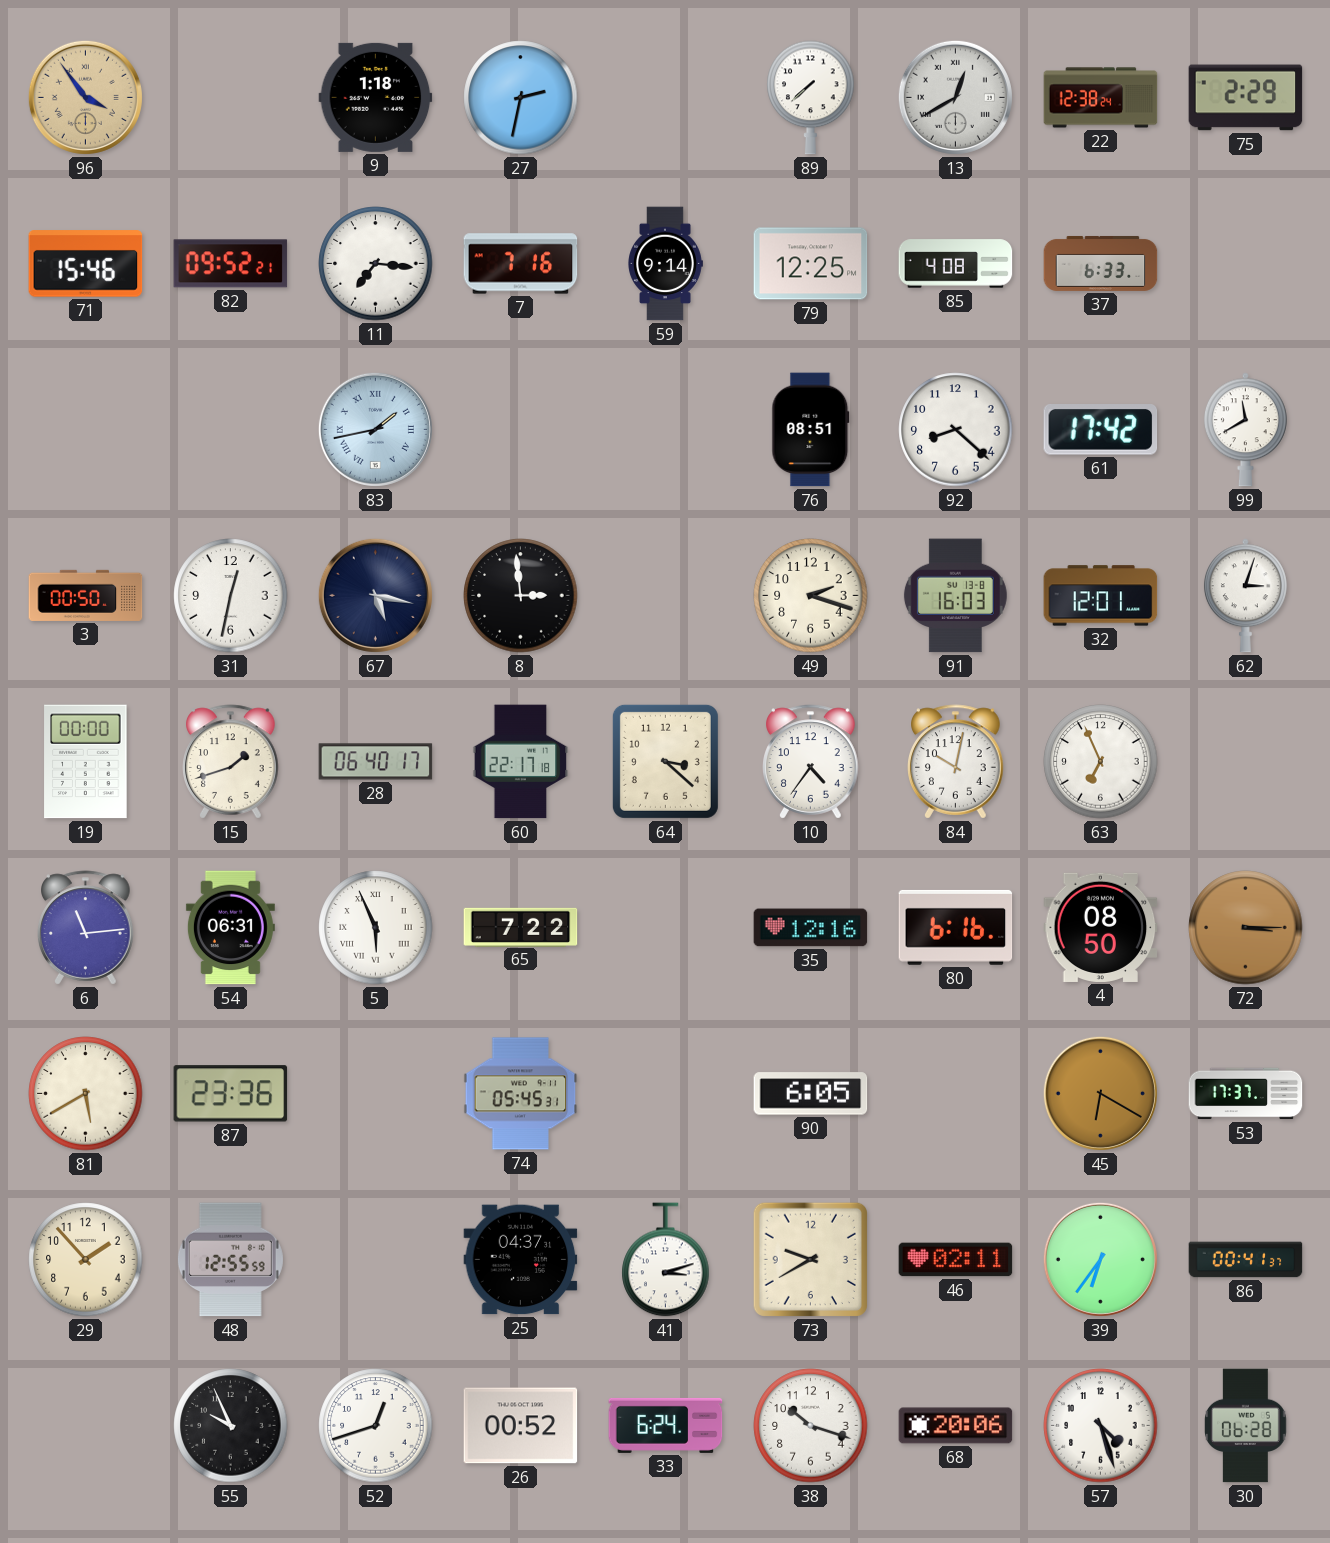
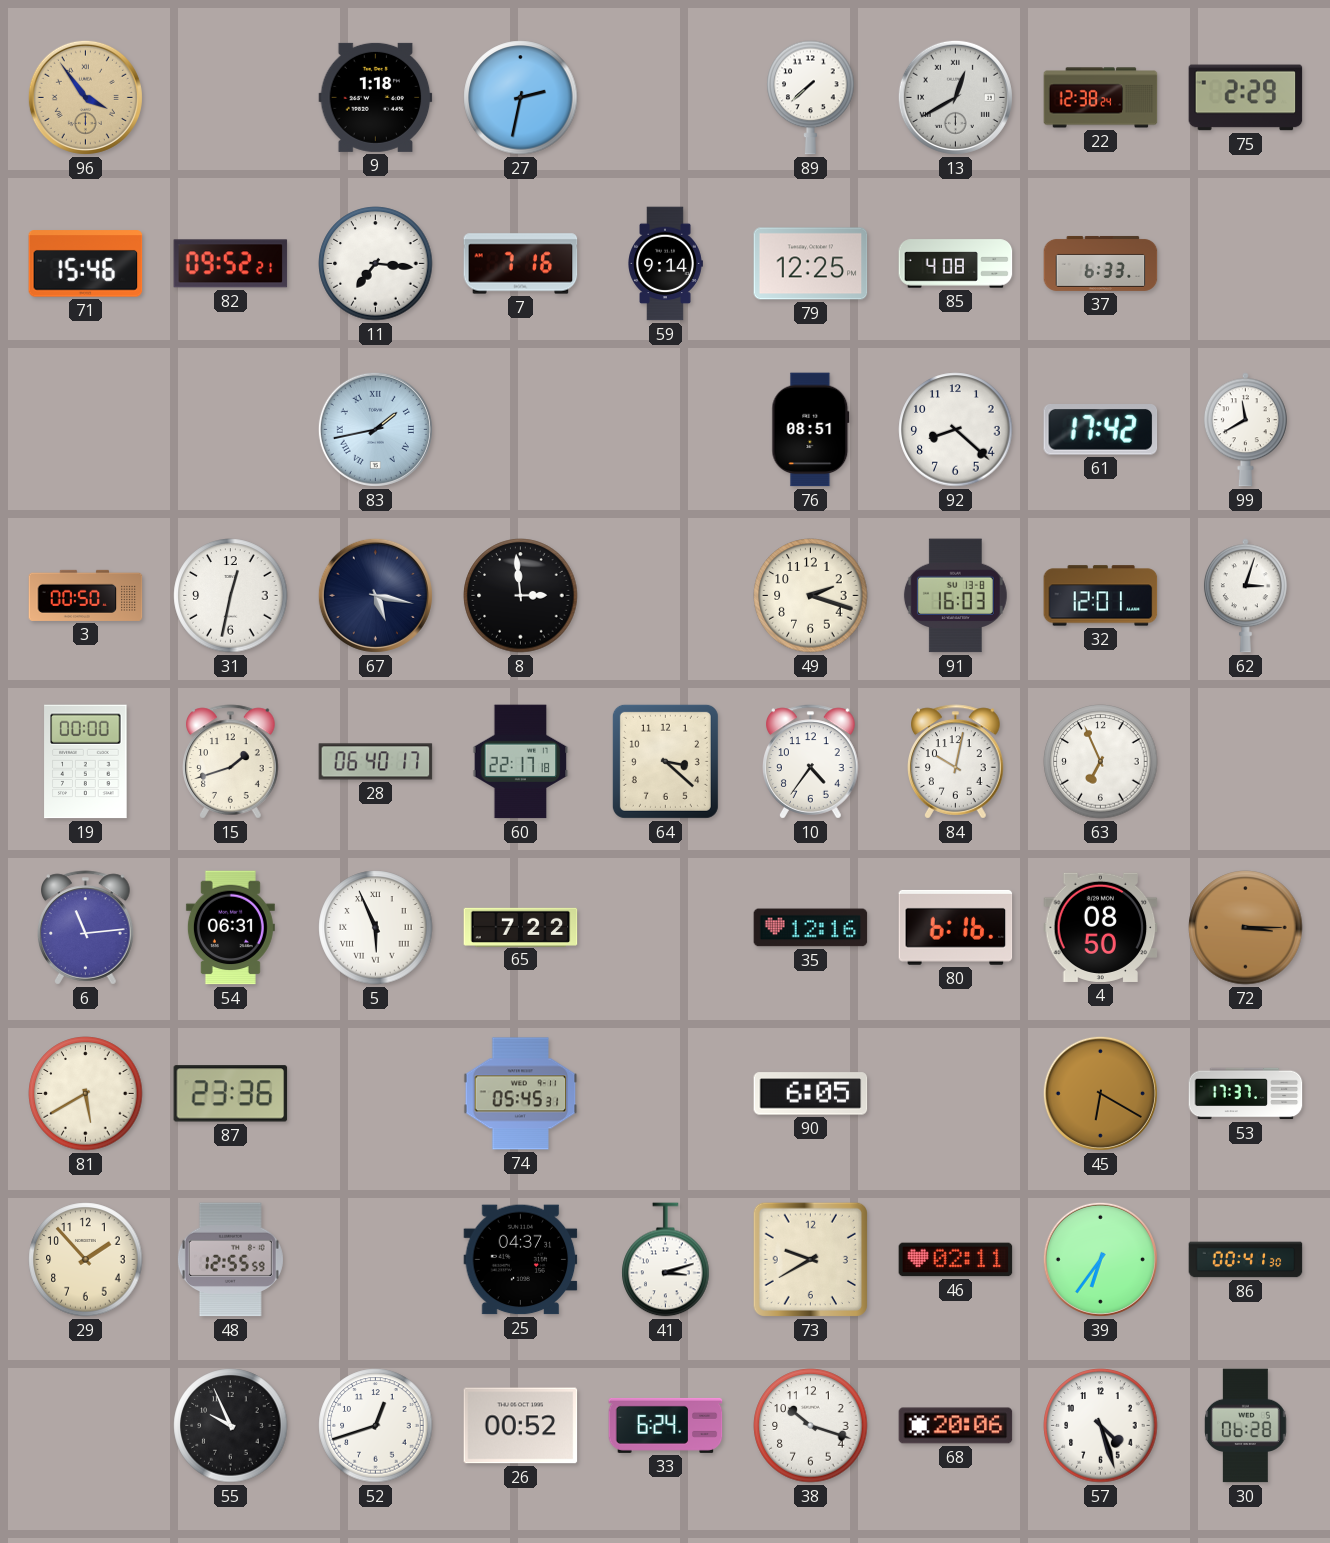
86: 00:41:37 -> 00:41:30
